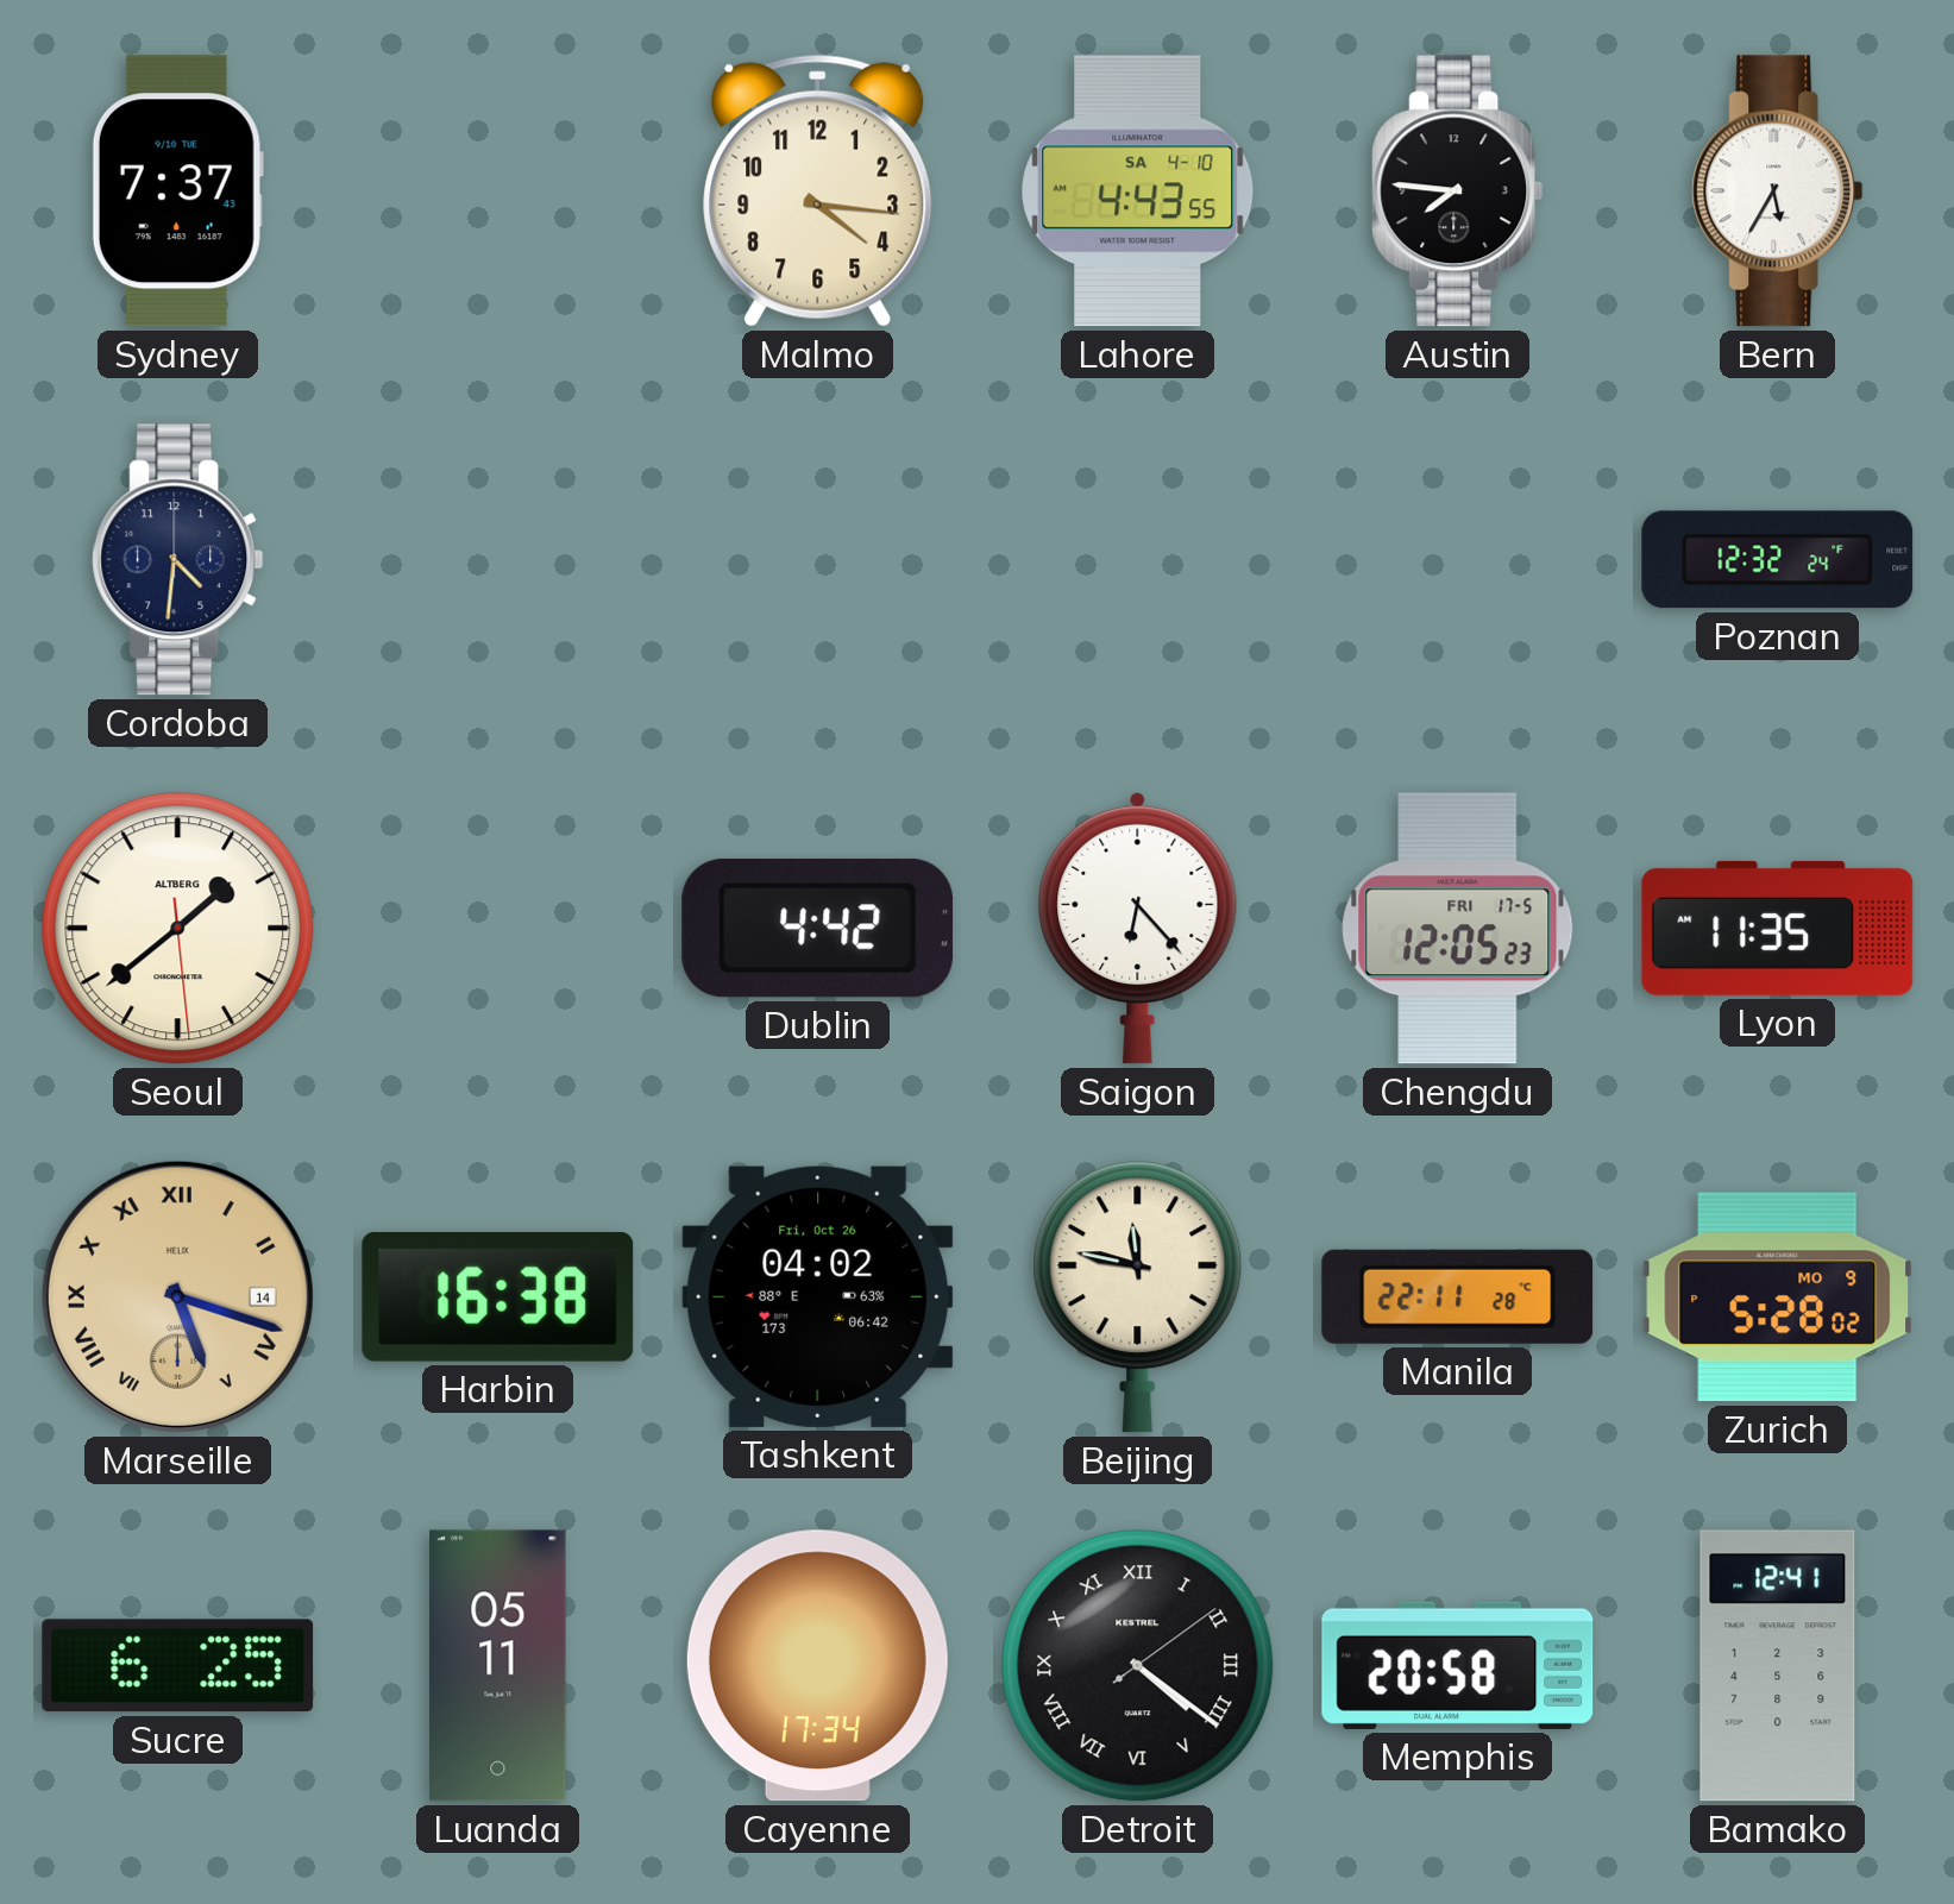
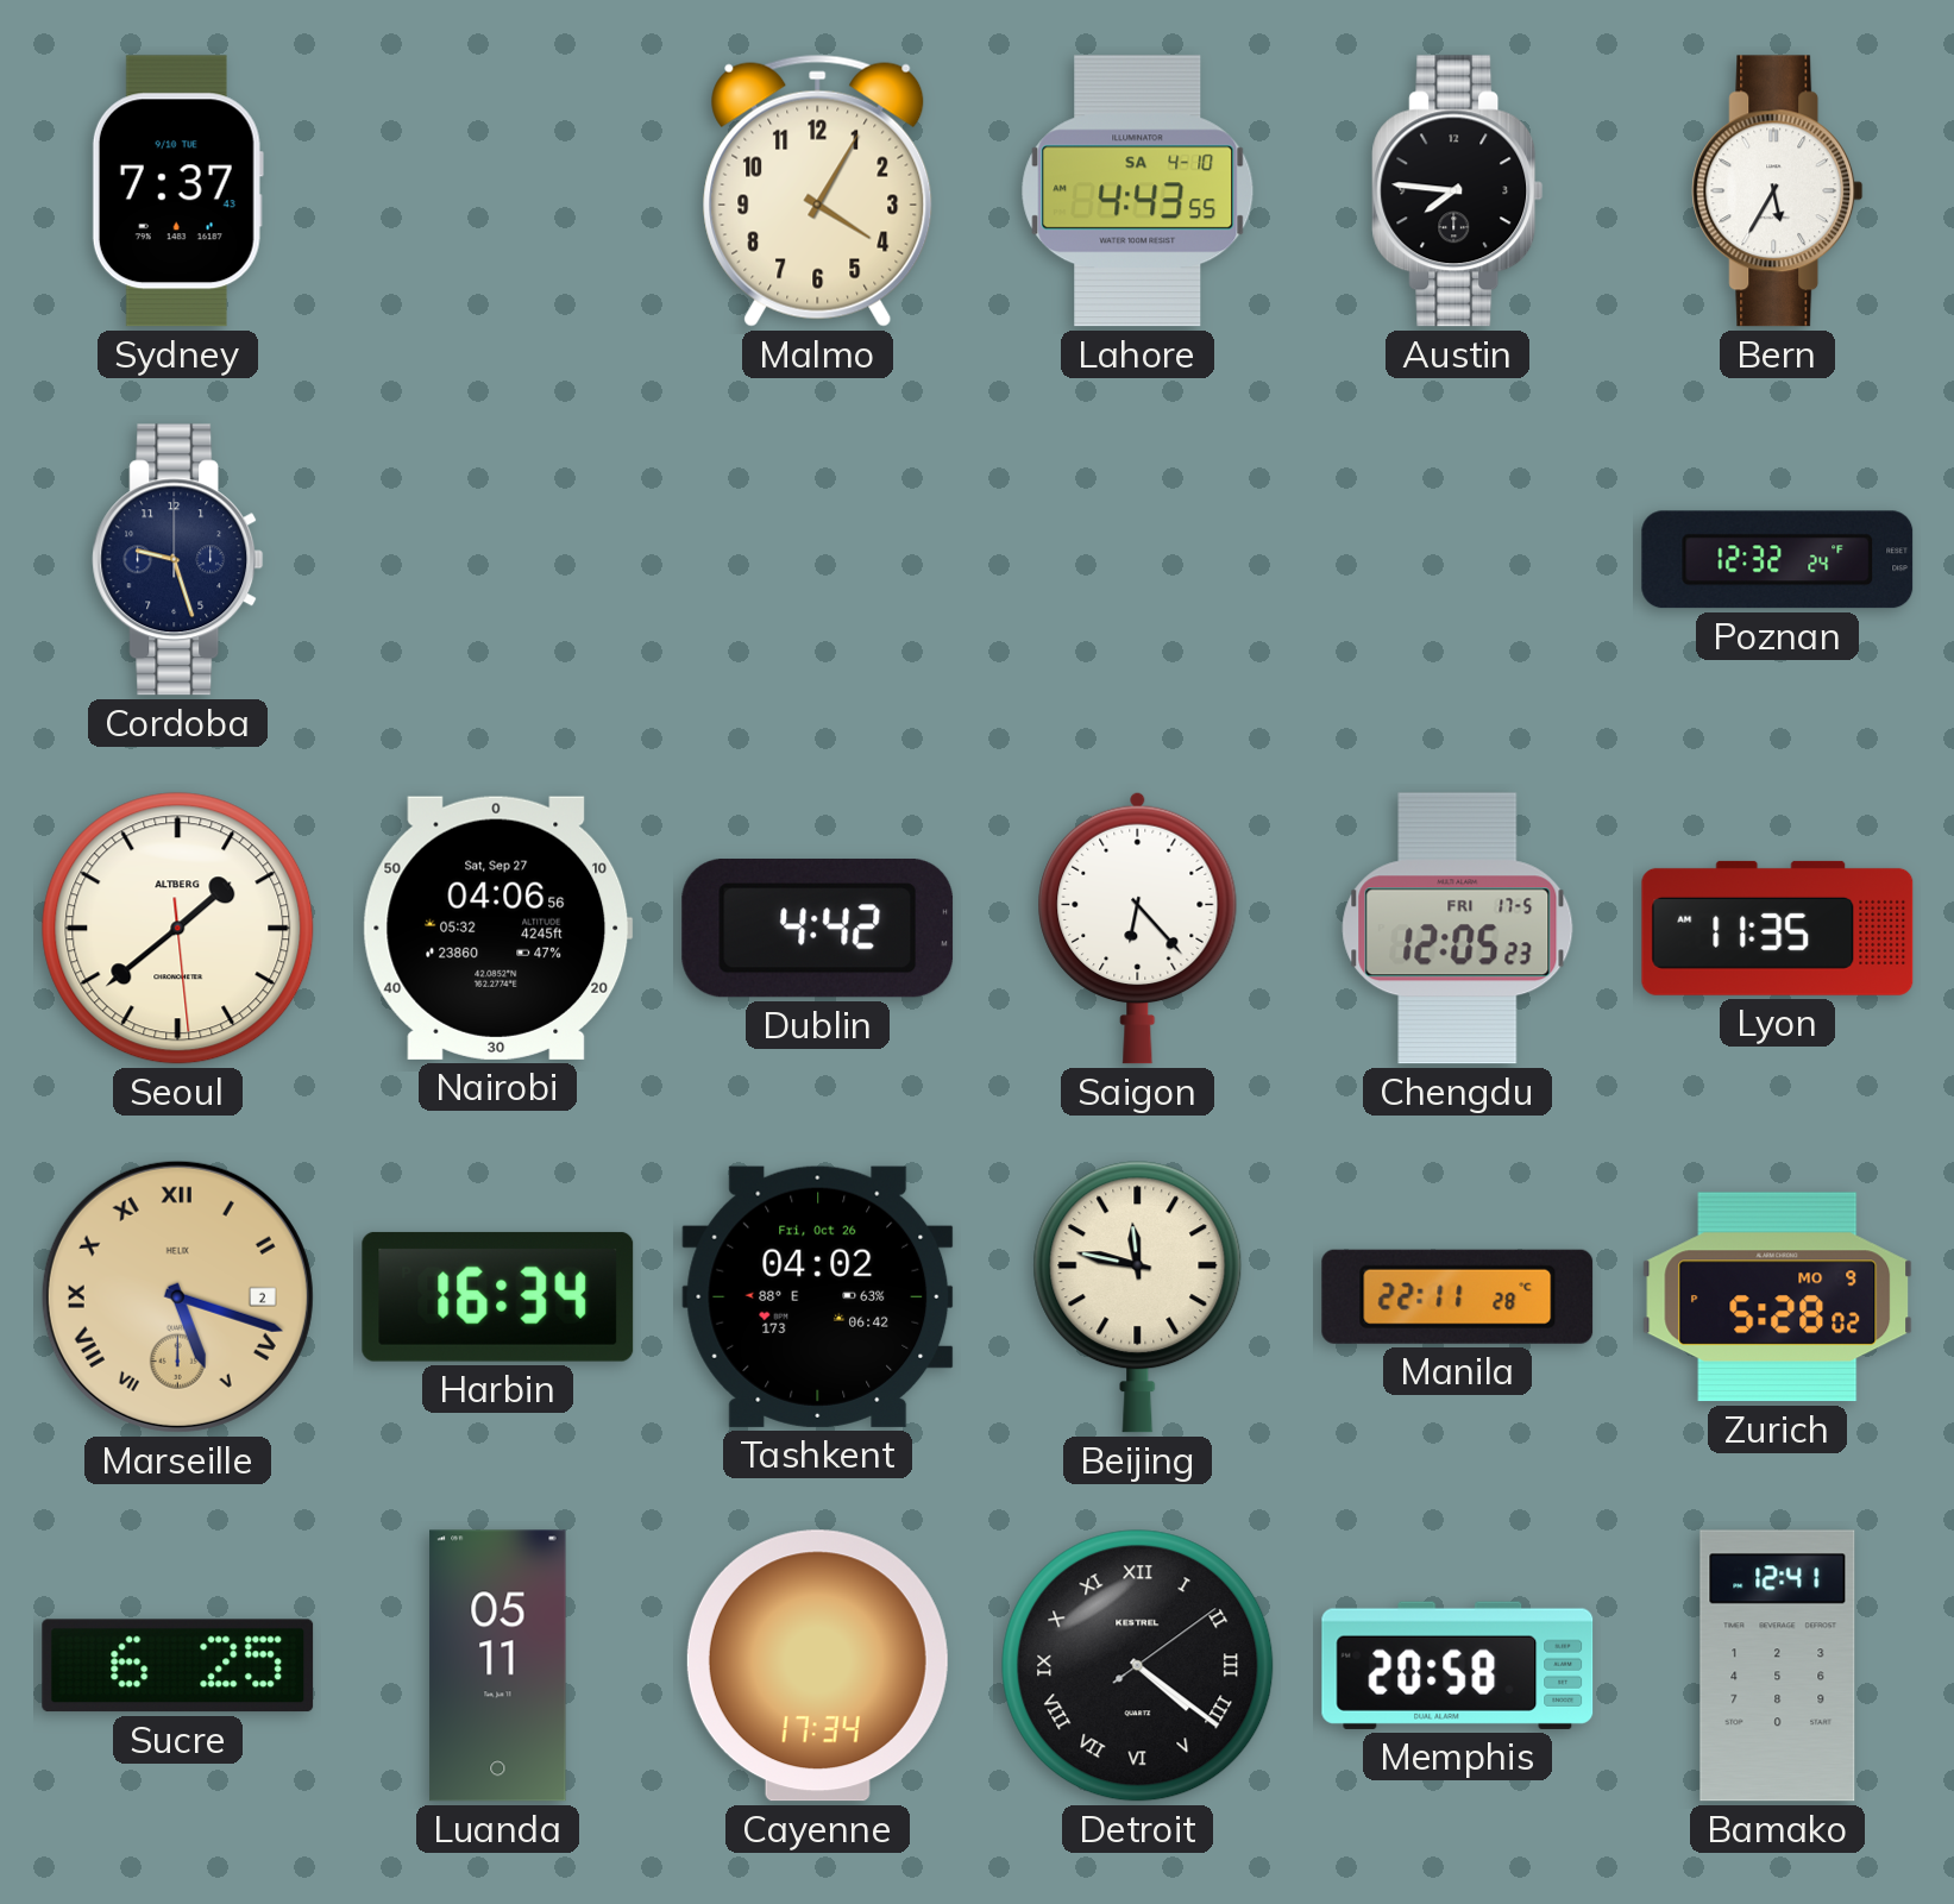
Malmo: 4:16 -> 4:05
Cordoba: 4:31 -> 9:27
Nairobi: none -> 04:06
Marseille date: 14 -> 2
Harbin: 16:38 -> 16:34
